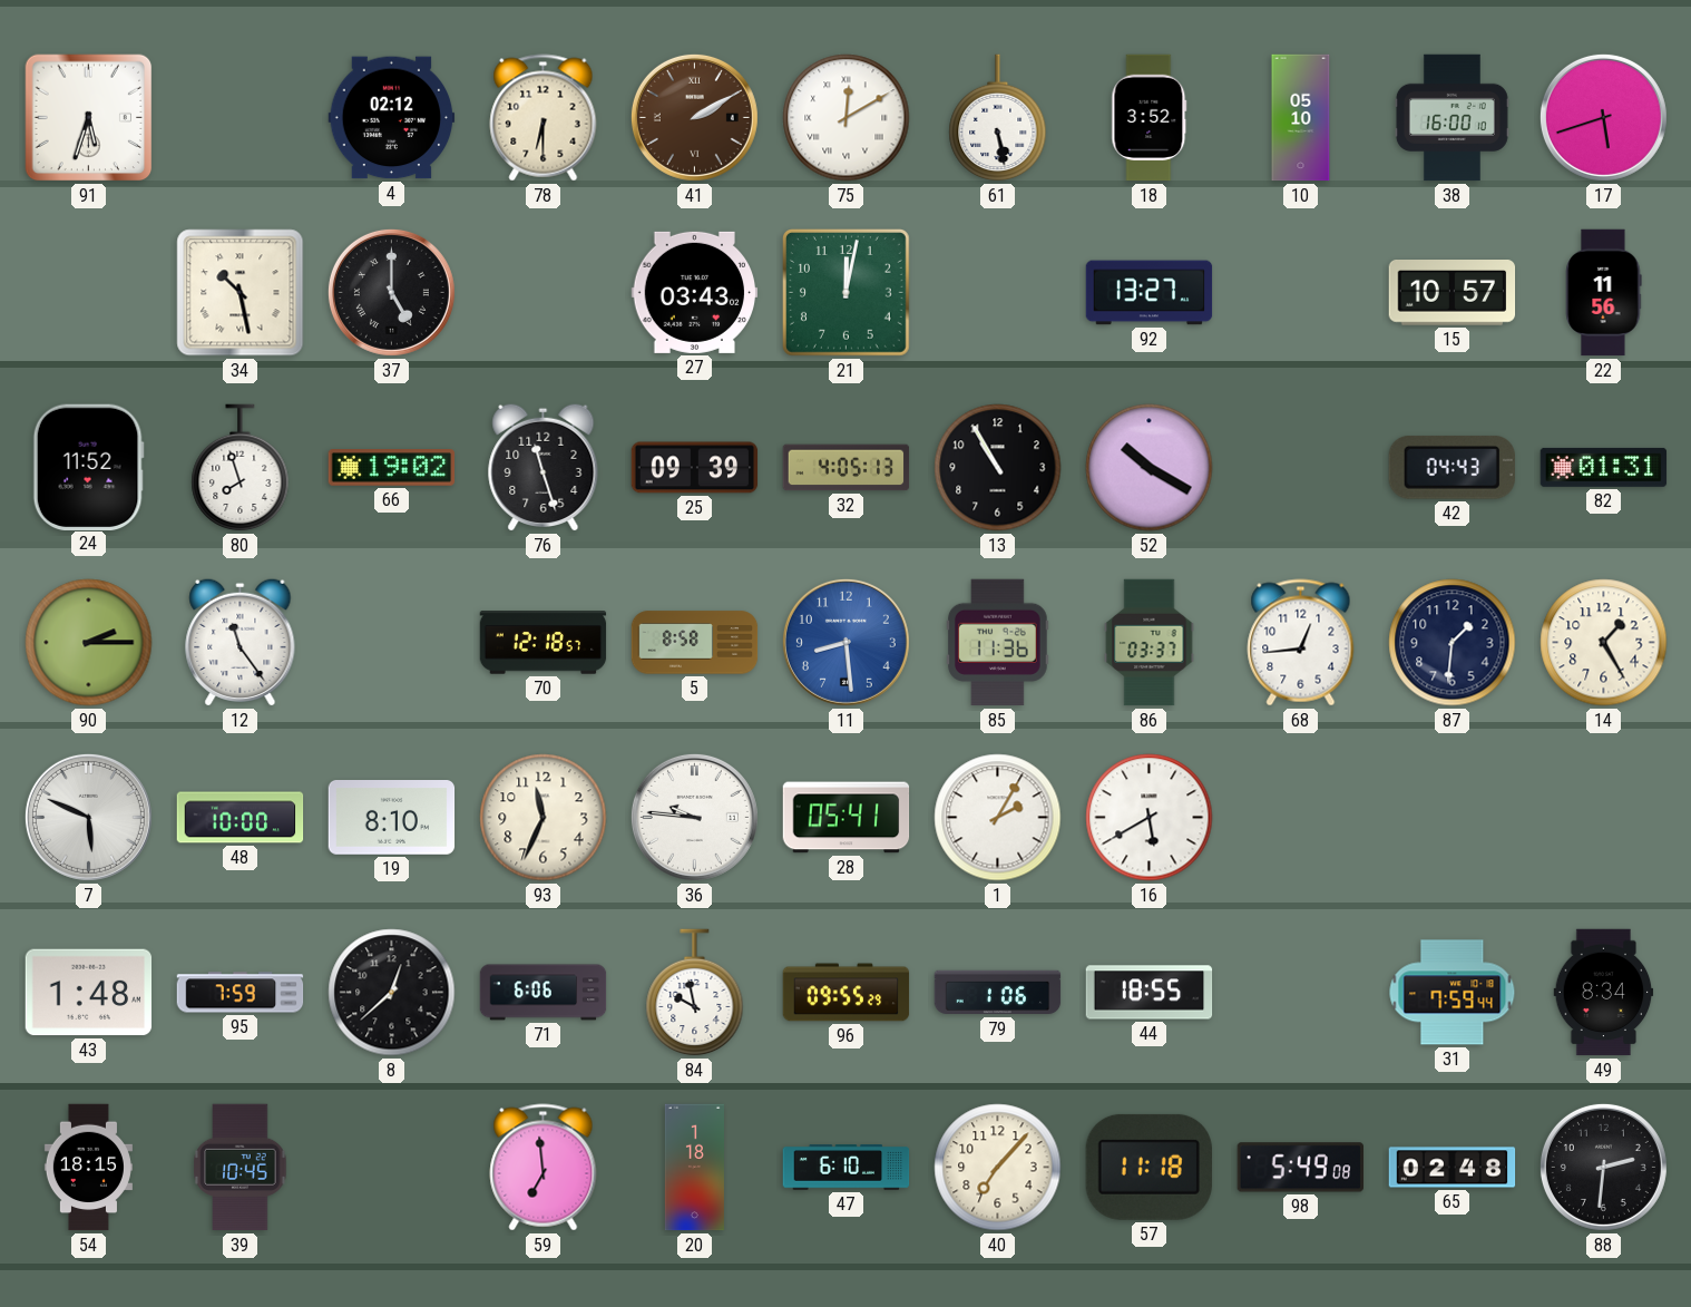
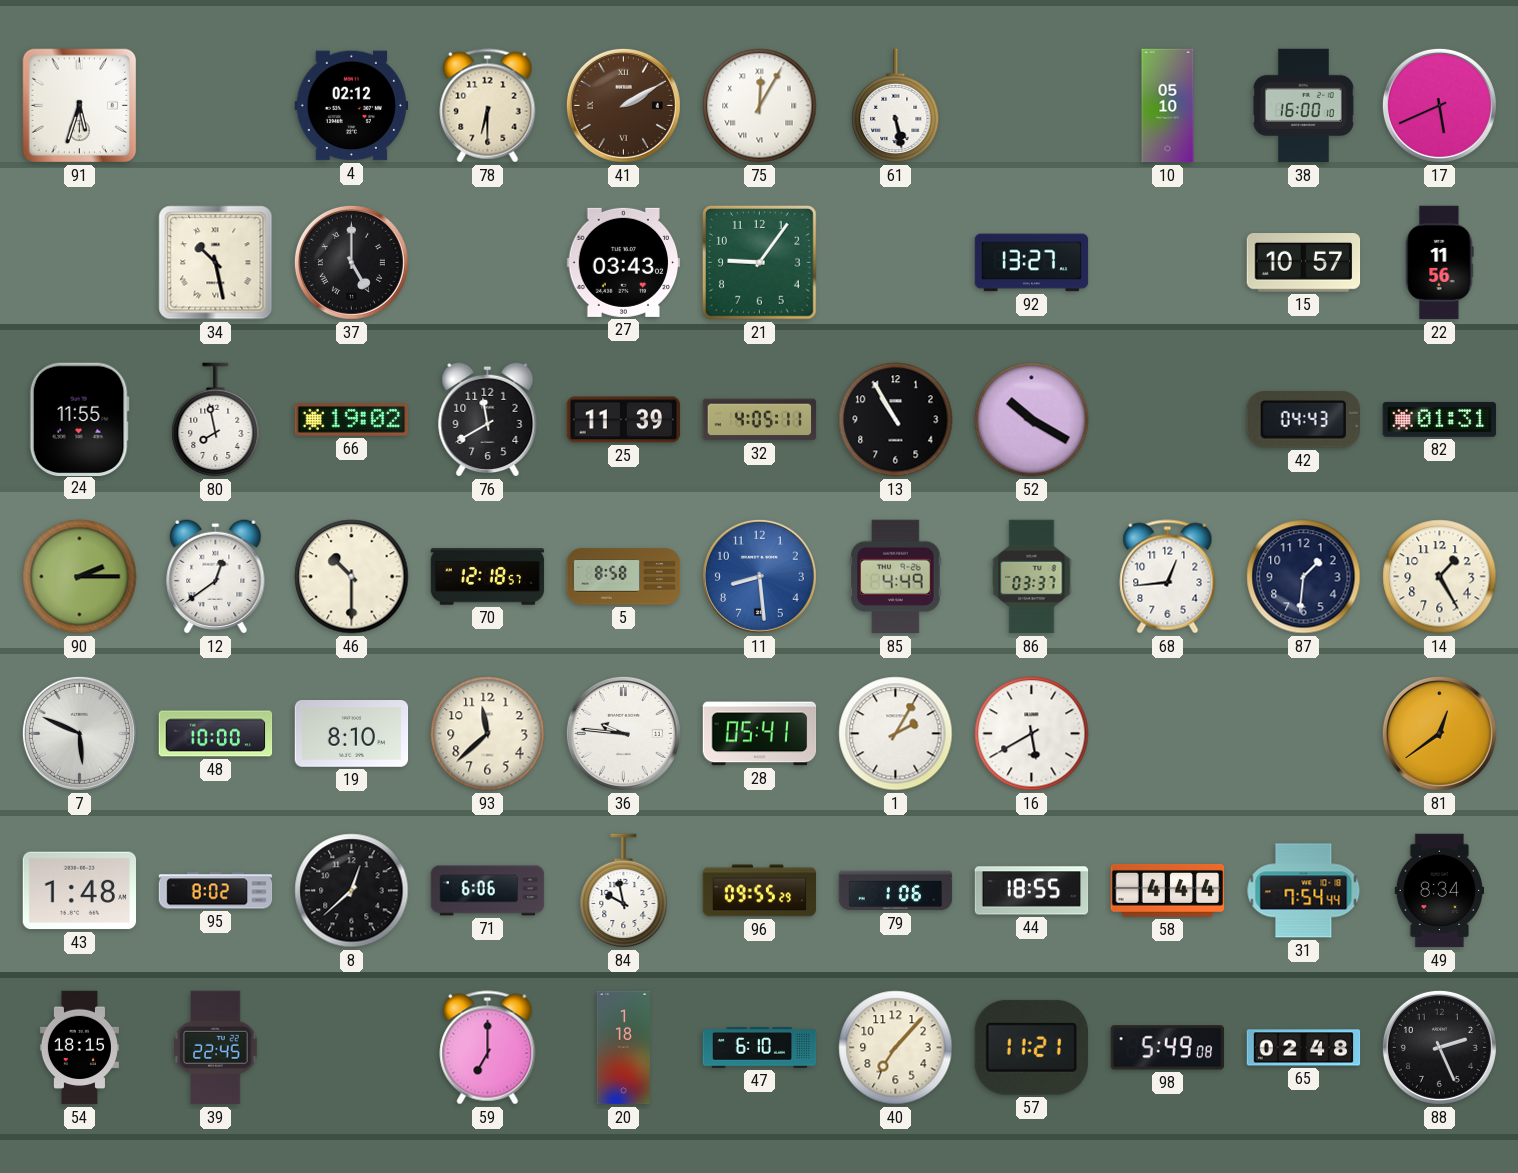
75: 12:10 -> 12:05
18: 3:52 -> none
17: 5:42 -> 5:41
21: 12:02 -> 9:06
24: 11:52 -> 11:55
80: 7:57 -> 7:58
76: 11:27 -> 11:40
25: 09:39 -> 11:39
32: 4:05:13 -> 4:05:11
12: 11:24 -> 12:39
46: none -> 10:30
85: 11:36 -> 4:49
93: 11:34 -> 11:38
81: none -> 12:39
95: 7:59 -> 8:02
58: none -> 4:44
31: 7:59 -> 7:54
39: 10:45 -> 22:45
59: 6:59 -> 7:00
57: 11:18 -> 11:21
88: 2:31 -> 2:26
